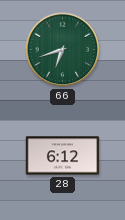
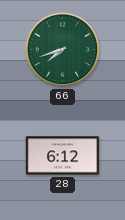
66: 6:42 -> 7:42
